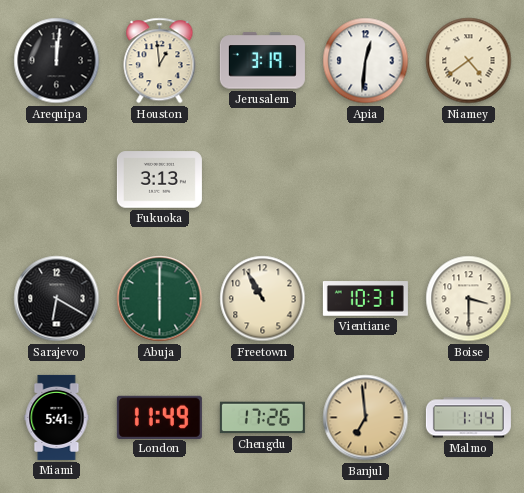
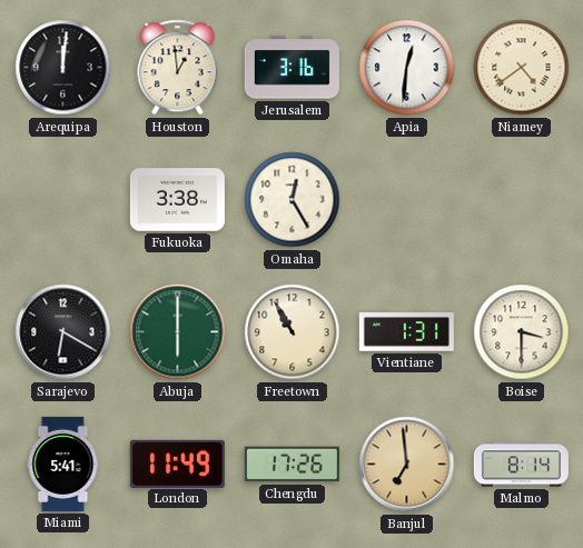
Jerusalem: 3:19 -> 3:16
Fukuoka: 3:13 -> 3:38
Omaha: none -> 12:25
Vientiane: 10:31 -> 1:31
Malmo: 1:14 -> 8:14
